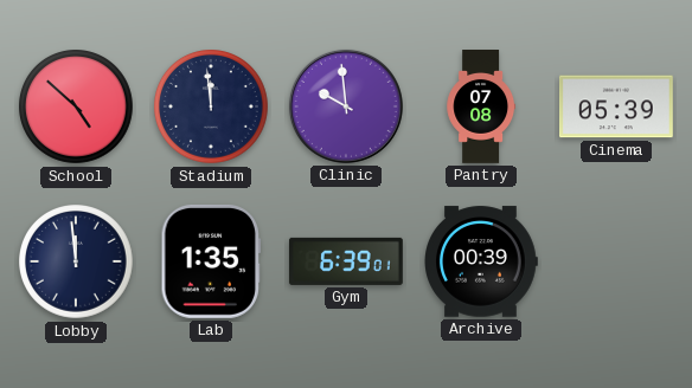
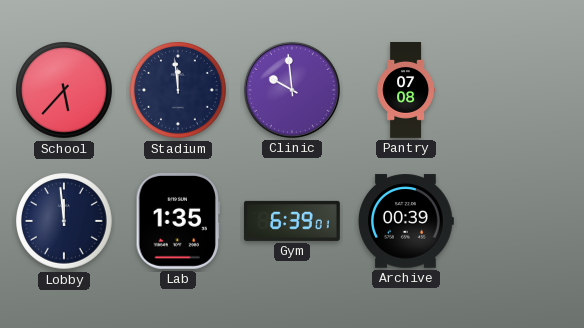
School: 4:52 -> 5:37
Cinema: 05:39 -> none
